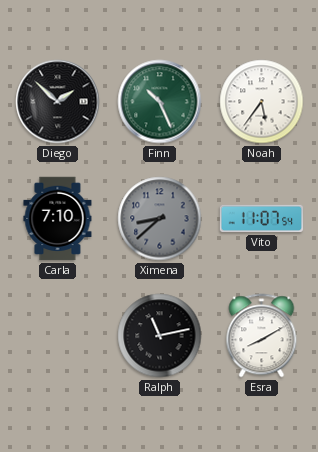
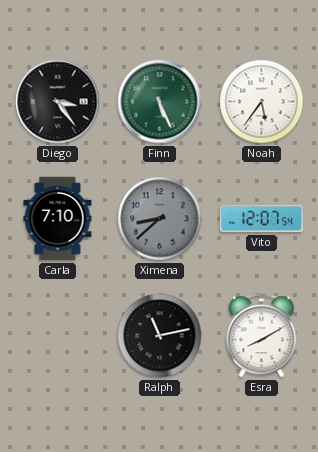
Diego: 1:52 -> 3:24
Finn: 10:26 -> 5:26
Vito: 11:07 -> 12:07
